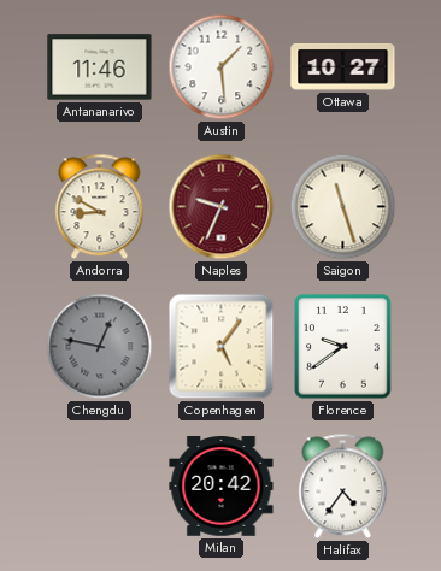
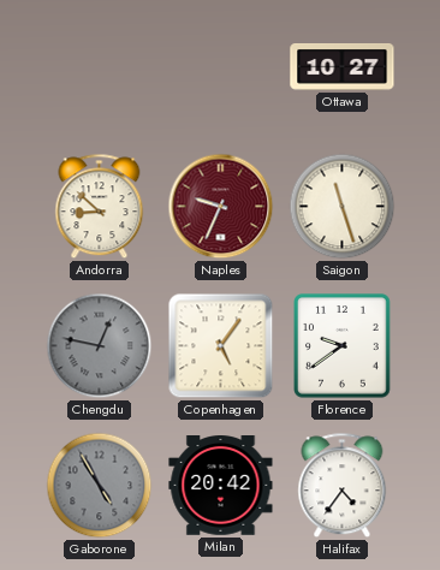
Antananarivo: 11:46 -> none
Austin: 1:29 -> none
Andorra: 8:50 -> 8:52
Gaborone: none -> 4:55
